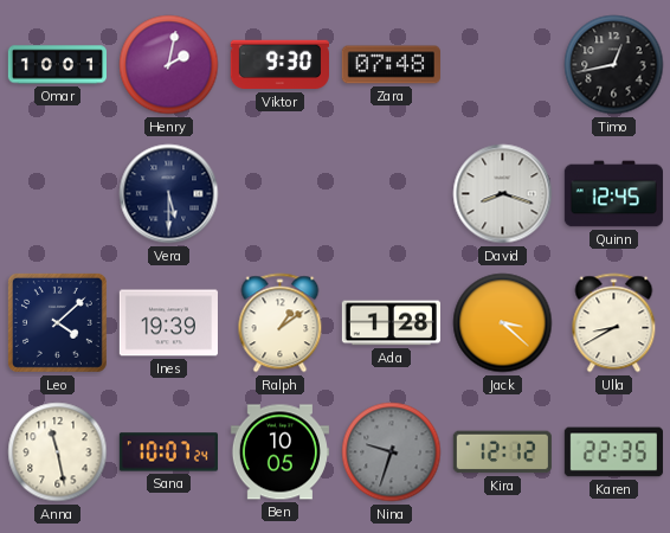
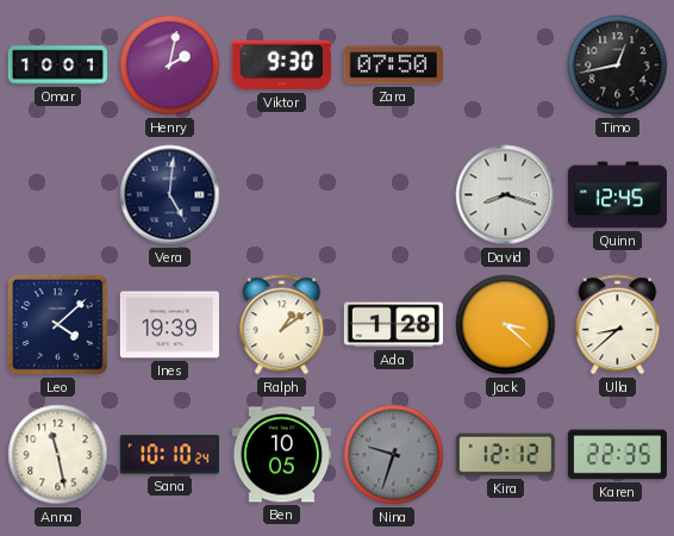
Zara: 07:48 -> 07:50
Vera: 5:30 -> 5:01
Ulla: 8:40 -> 8:38
Sana: 10:07 -> 10:10
